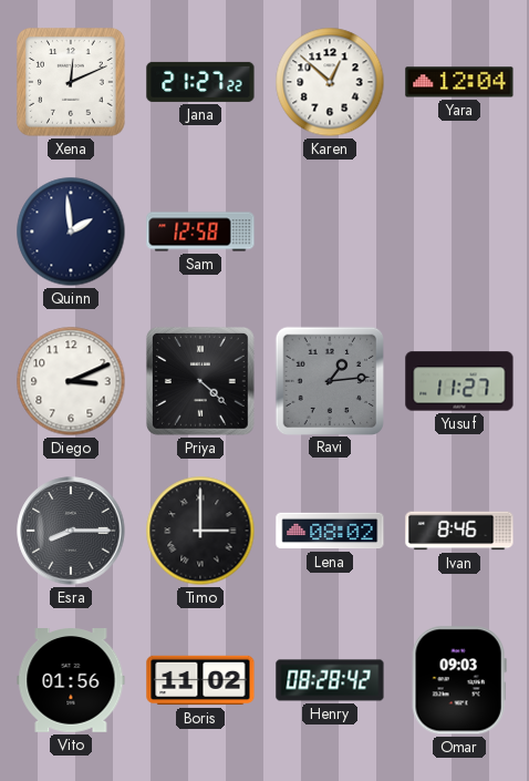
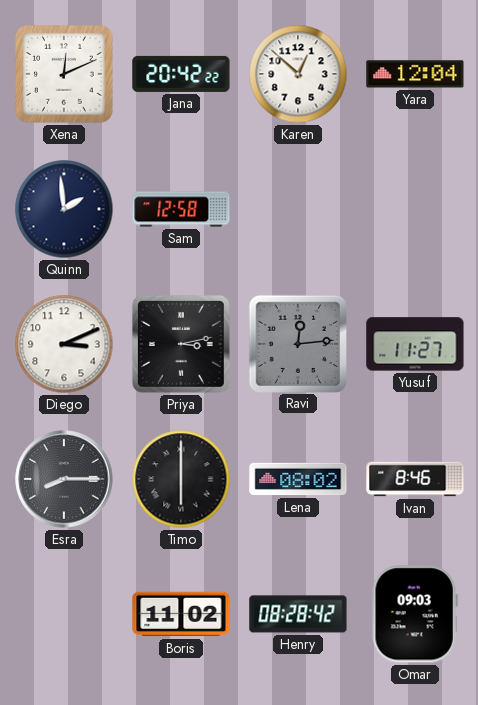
Jana: 21:27 -> 20:42
Priya: 4:22 -> 3:13
Ravi: 1:14 -> 12:14
Timo: 3:00 -> 6:00
Vito: 01:56 -> none
